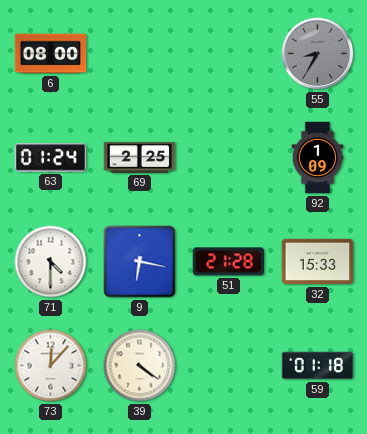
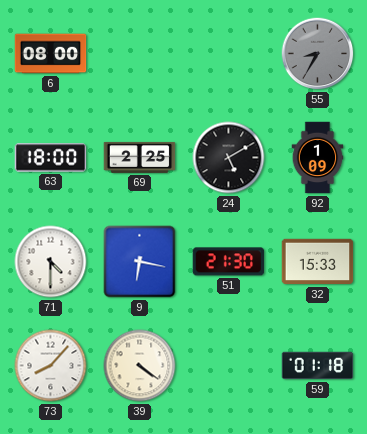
63: 01:24 -> 18:00
24: none -> 5:10
51: 21:28 -> 21:30
73: 12:07 -> 8:07
